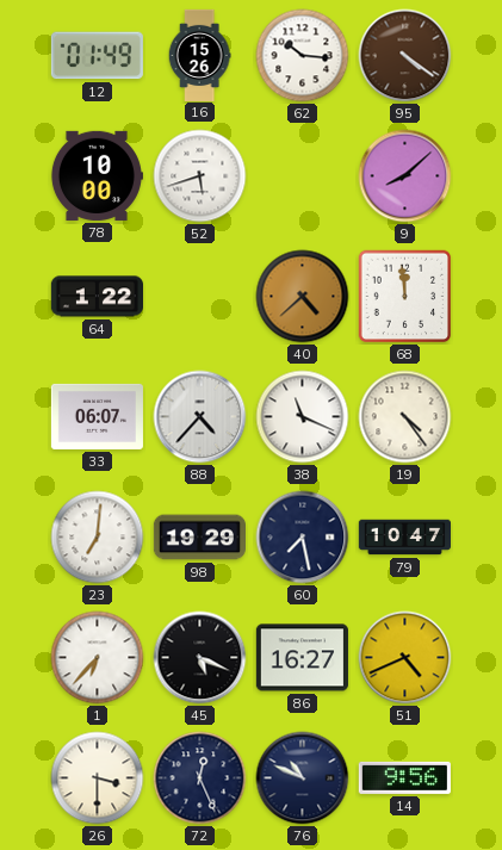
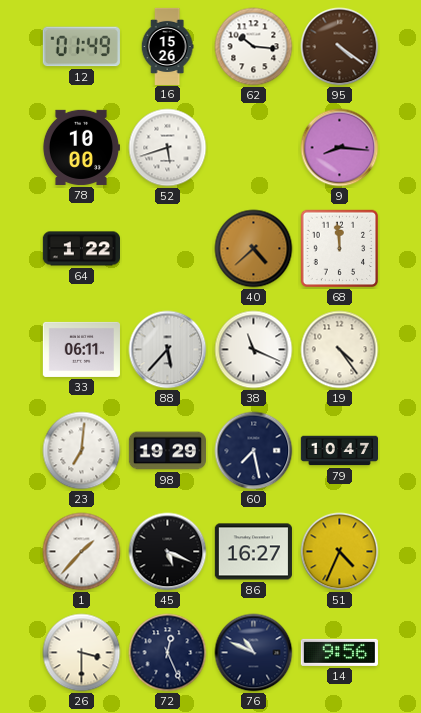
9: 8:08 -> 8:16
33: 06:07 -> 06:11
88: 4:37 -> 5:37
1: 6:37 -> 1:37
51: 4:41 -> 4:34
